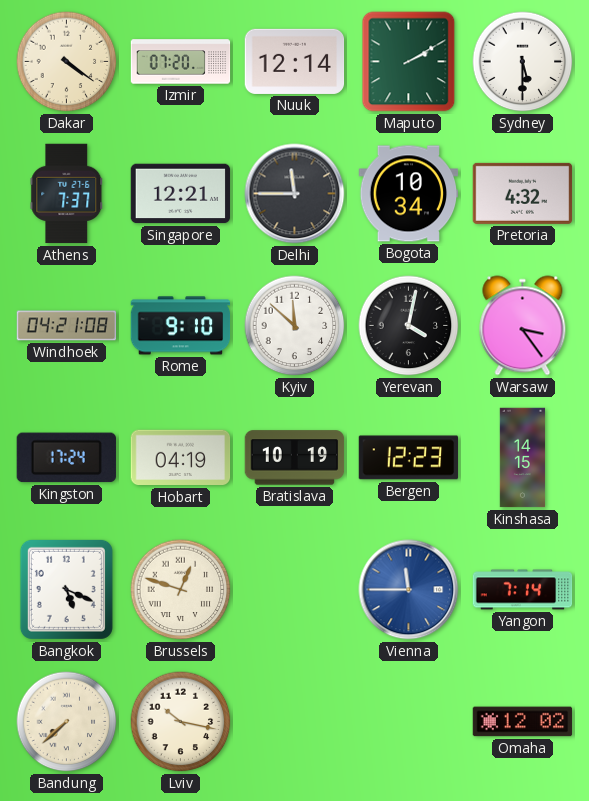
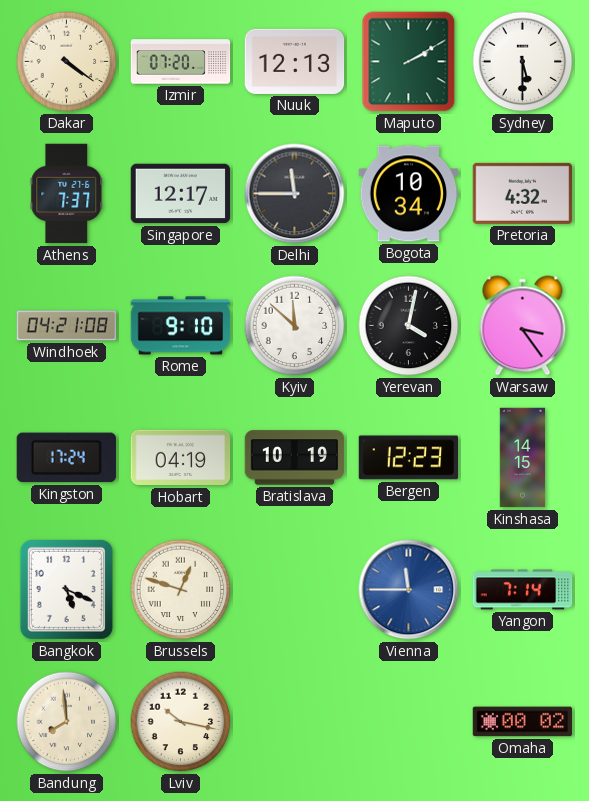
Nuuk: 12:14 -> 12:13
Singapore: 12:21 -> 12:17
Bandung: 7:38 -> 7:59
Omaha: 12:02 -> 00:02
